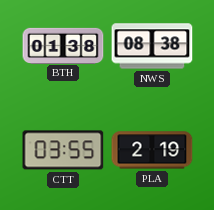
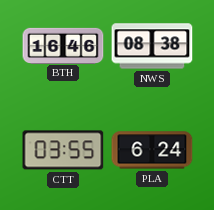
BTH: 01:38 -> 16:46
PLA: 2:19 -> 6:24
